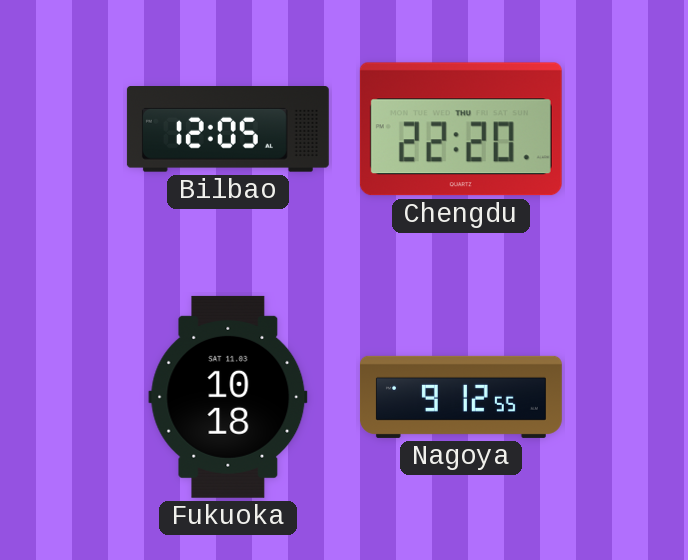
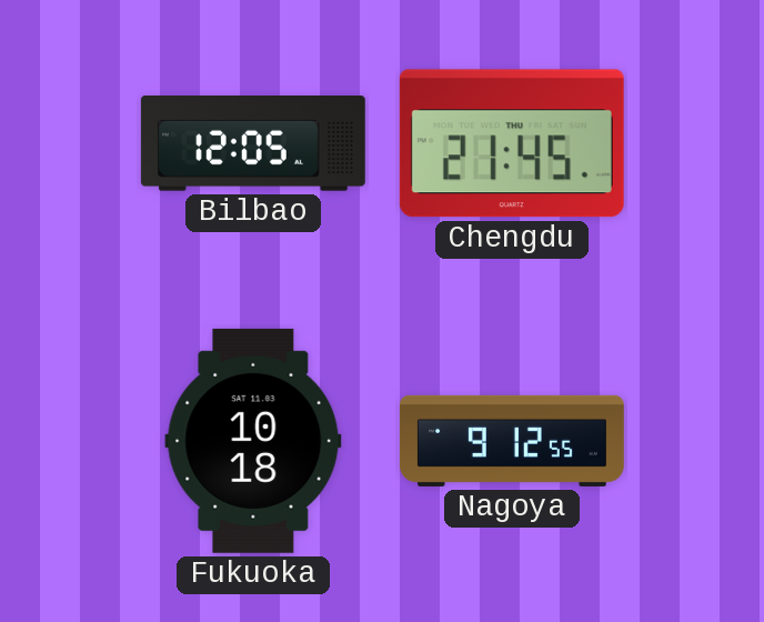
Chengdu: 22:20 -> 21:45
